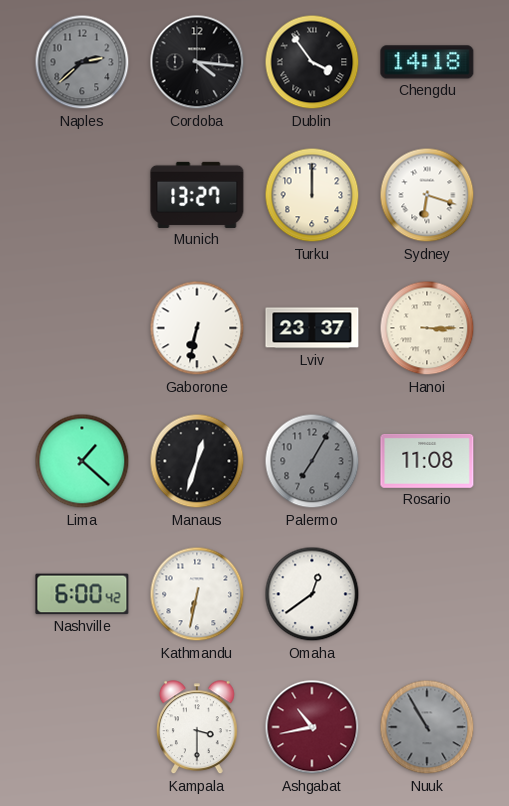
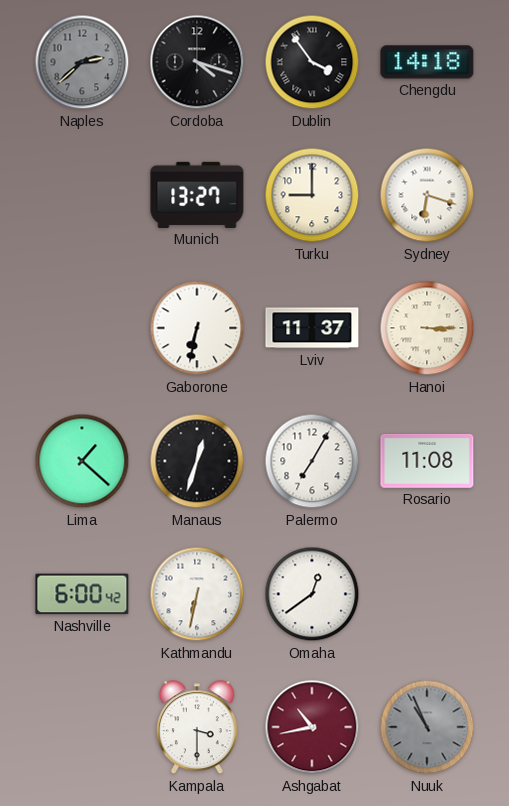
Cordoba: 4:16 -> 4:18
Turku: 12:00 -> 9:00
Lviv: 23:37 -> 11:37
Palermo dial: grey -> white
Nuuk: 10:55 -> 10:56
